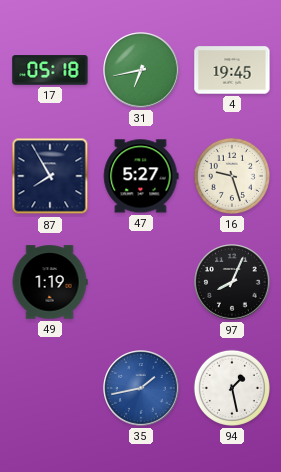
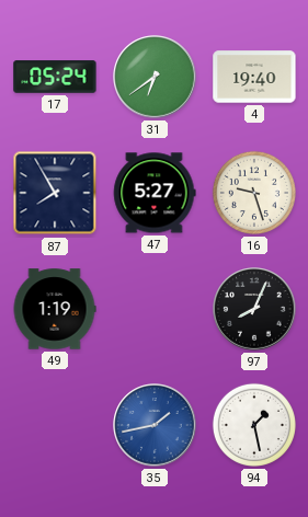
17: 05:18 -> 05:24
31: 6:43 -> 6:39
4: 19:45 -> 19:40
